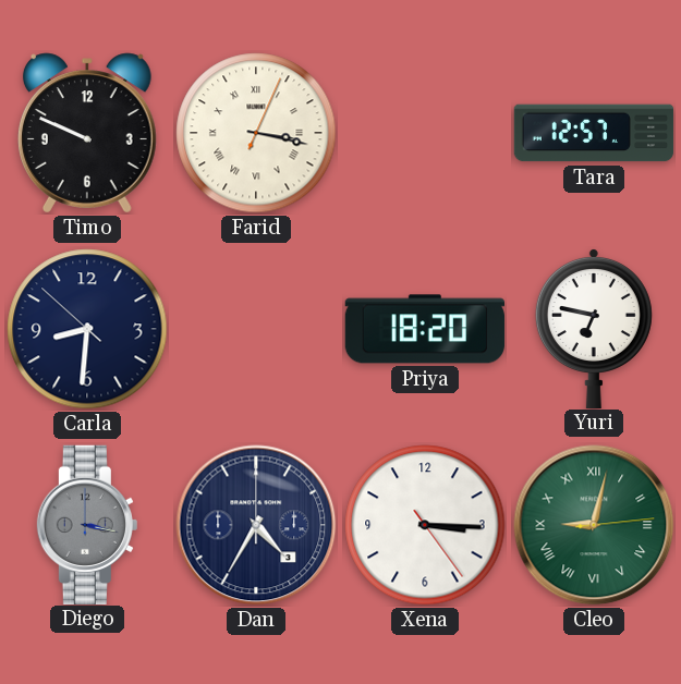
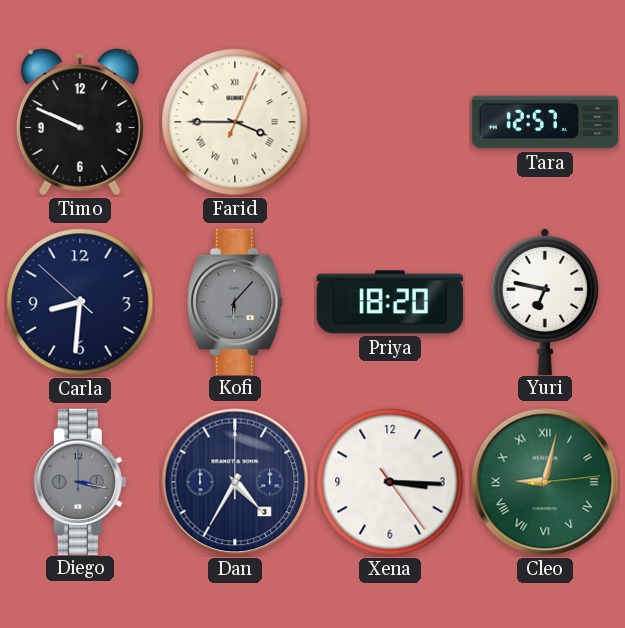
Farid: 3:17 -> 3:45
Kofi: none -> 6:07
